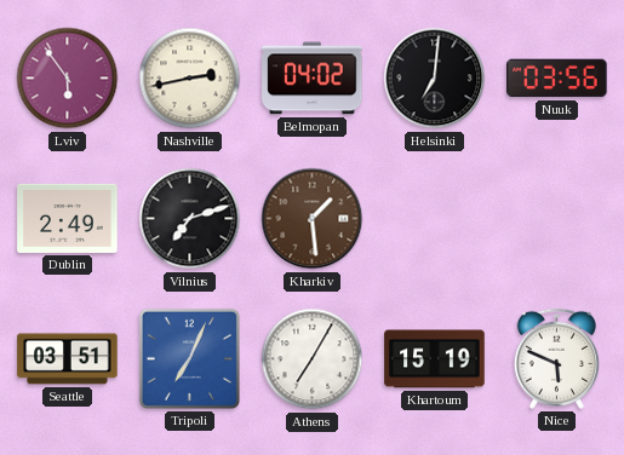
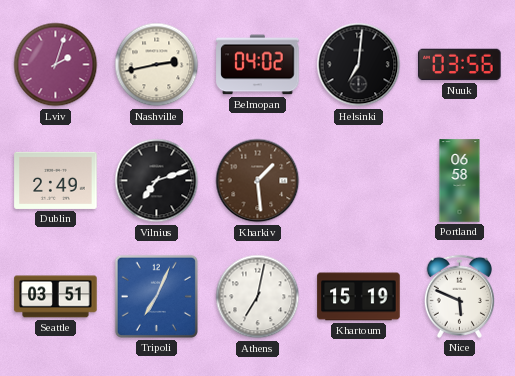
Lviv: 5:54 -> 2:03
Portland: none -> 06:58
Athens: 7:05 -> 7:02
